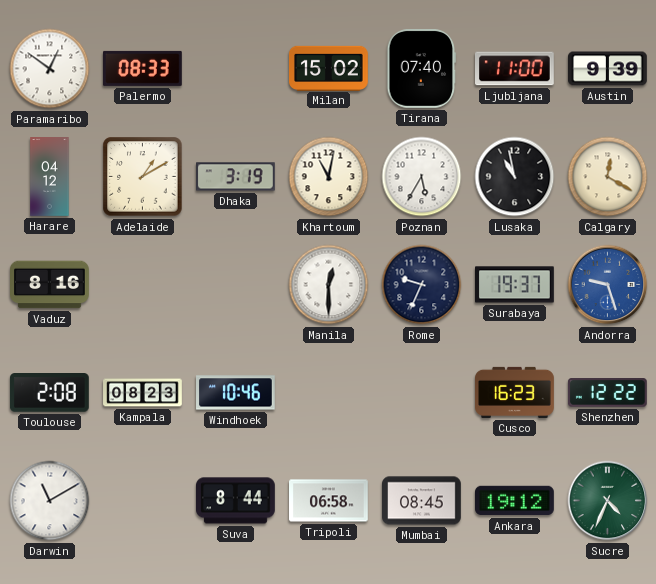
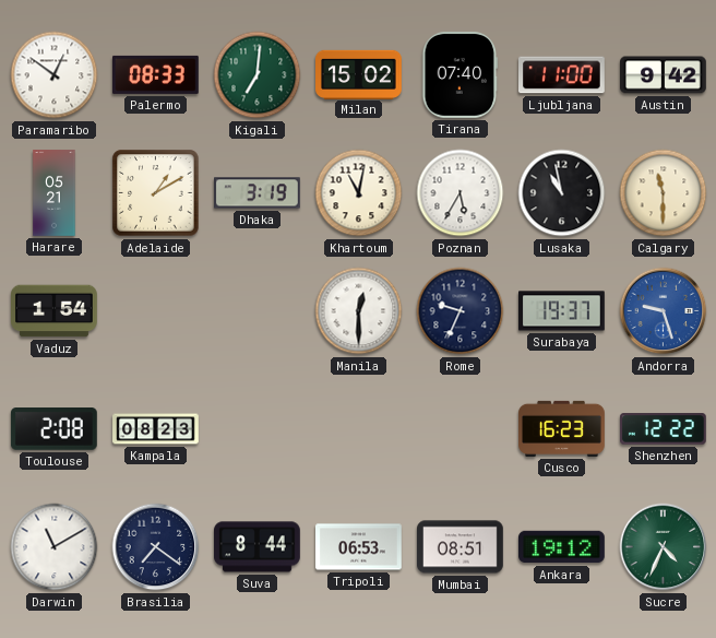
Kigali: none -> 7:01
Austin: 9:39 -> 9:42
Harare: 04:12 -> 05:21
Calgary: 12:20 -> 11:30
Vaduz: 8:16 -> 1:54
Windhoek: 10:46 -> none
Brasilia: none -> 7:21
Tripoli: 06:58 -> 06:53
Mumbai: 08:45 -> 08:51
